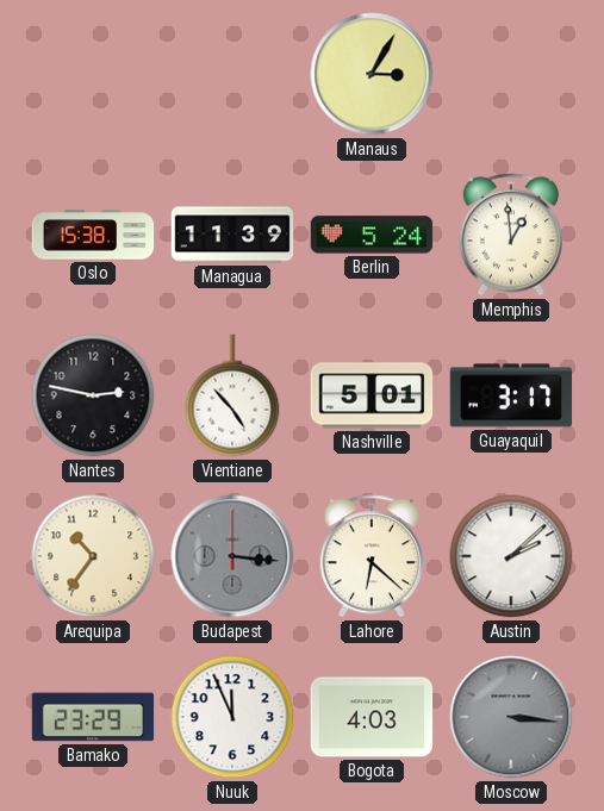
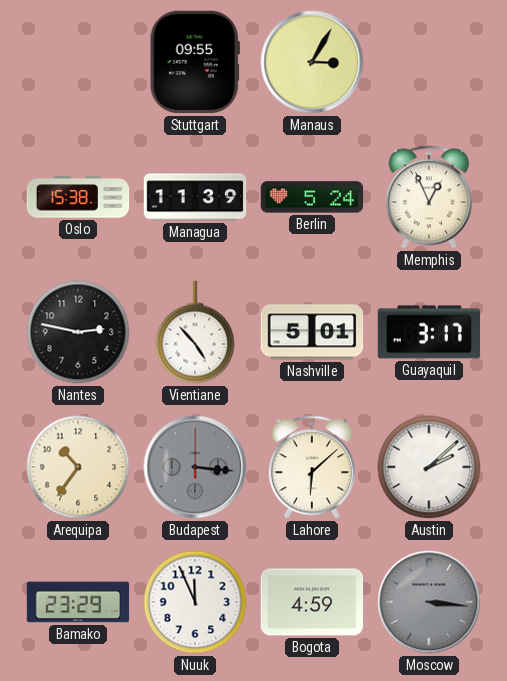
Stuttgart: none -> 09:55
Memphis: 12:59 -> 12:56
Lahore: 6:22 -> 6:08
Bogota: 4:03 -> 4:59
